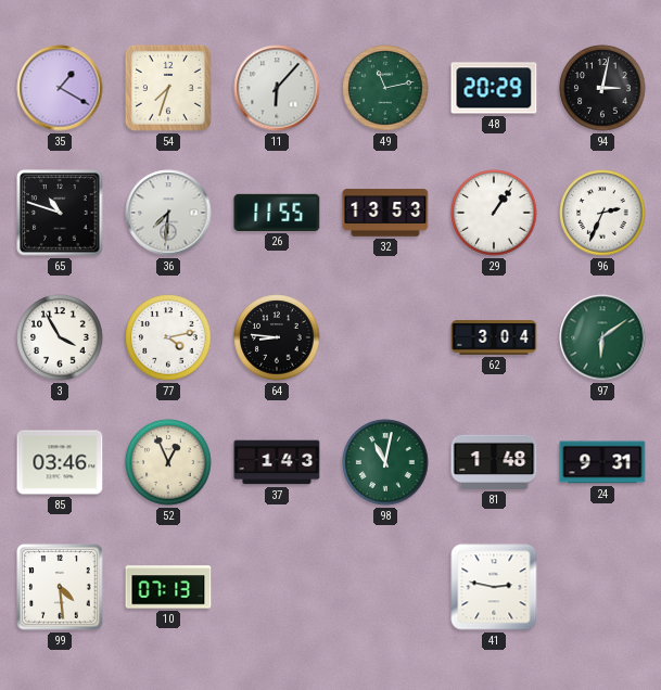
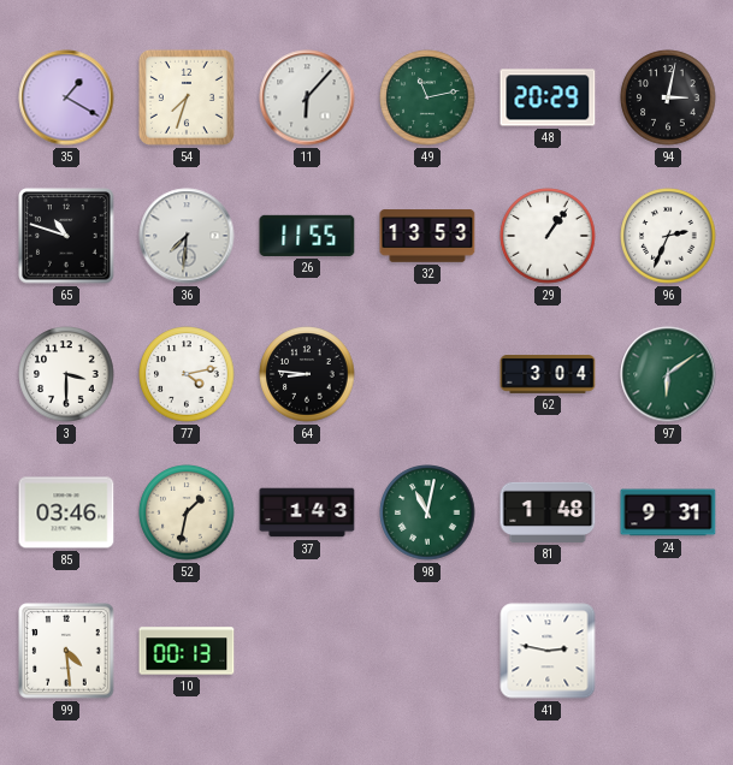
3: 3:55 -> 3:30
52: 12:56 -> 1:32
10: 07:13 -> 00:13
